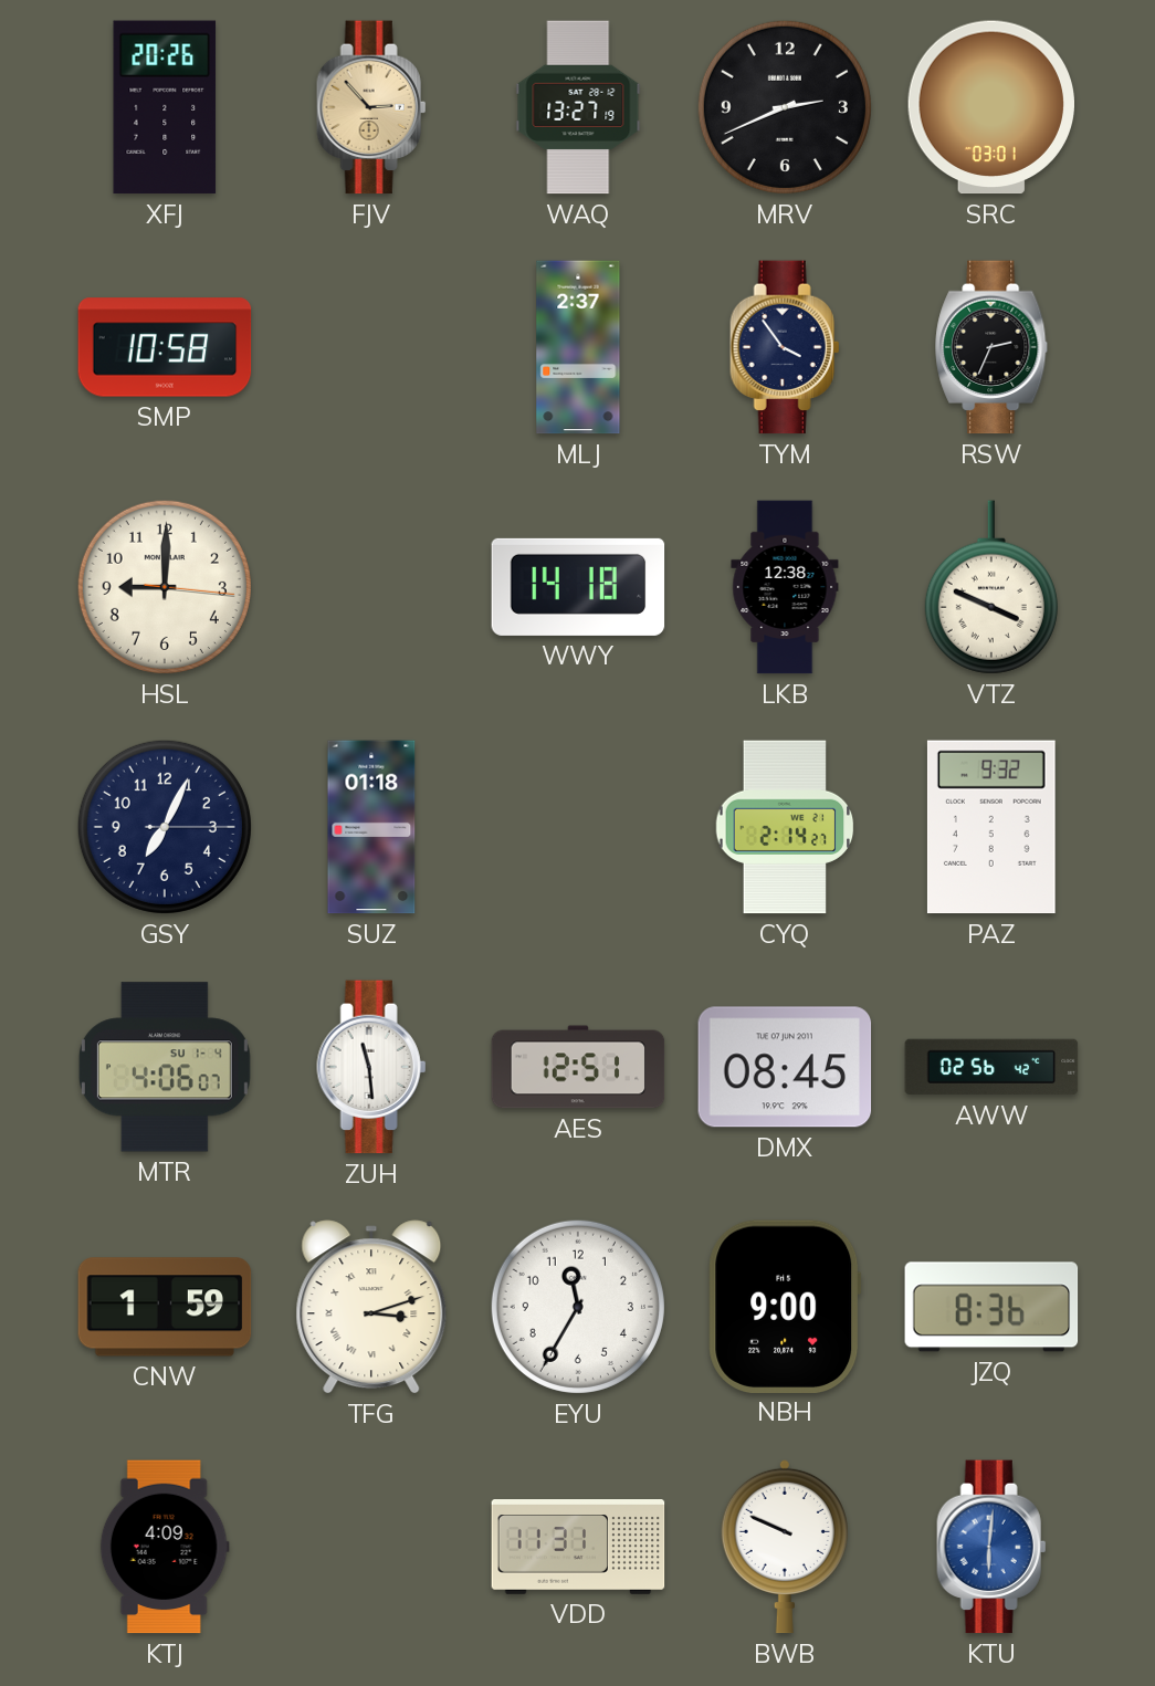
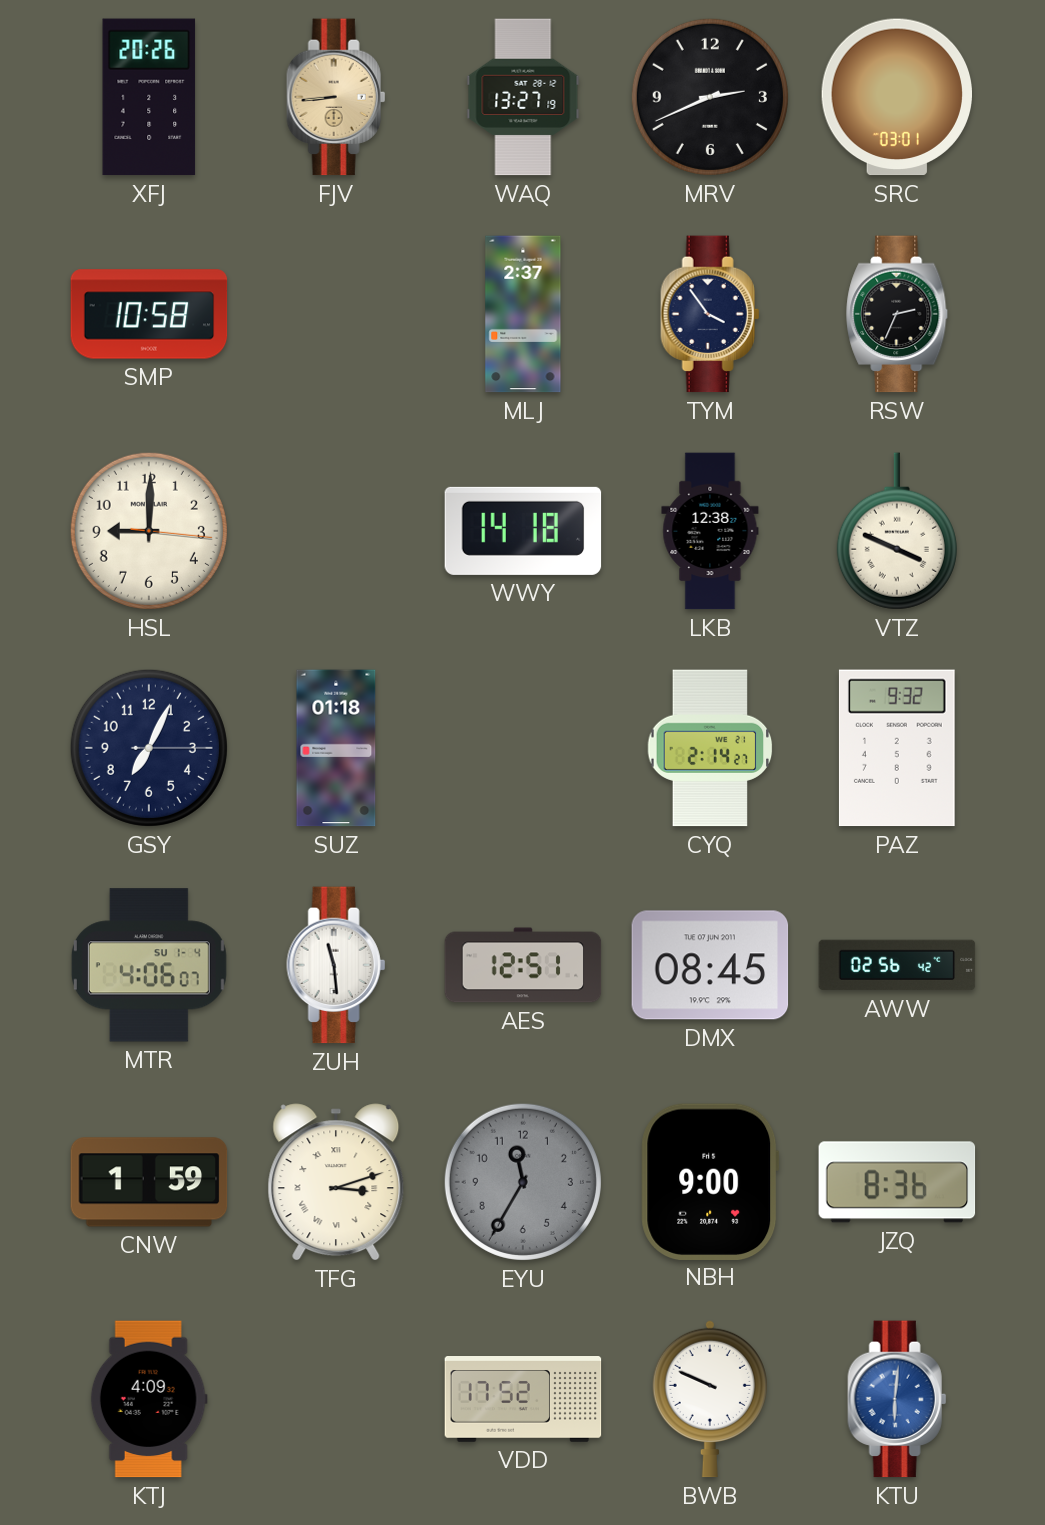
FJV: 2:53 -> 8:44
EYU dial: white -> grey
VDD: 11:31 -> 17:52
